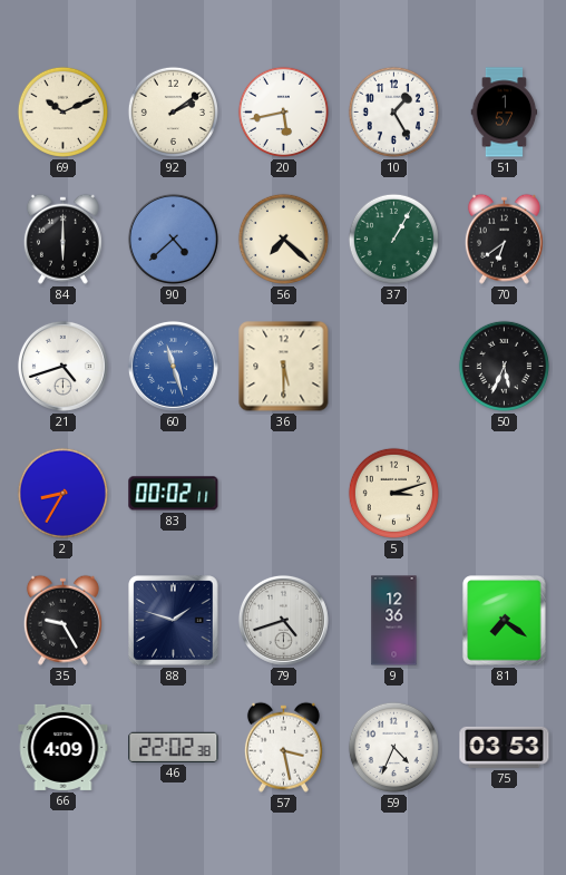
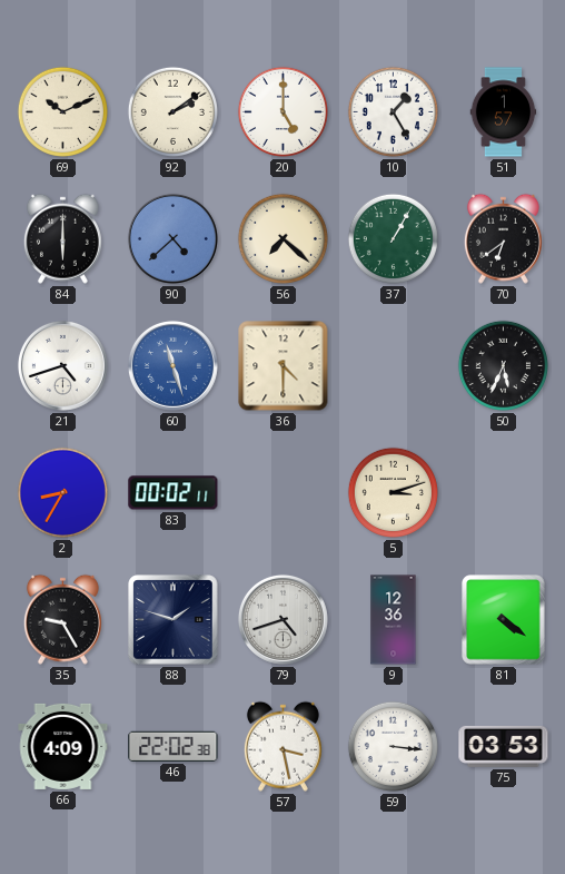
20: 5:43 -> 5:00
36: 5:30 -> 4:30
81: 7:21 -> 4:21
59: 4:34 -> 3:16
